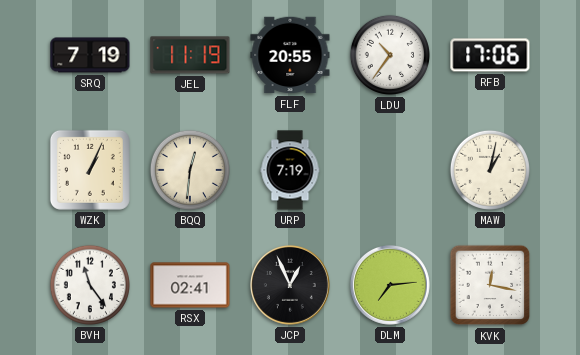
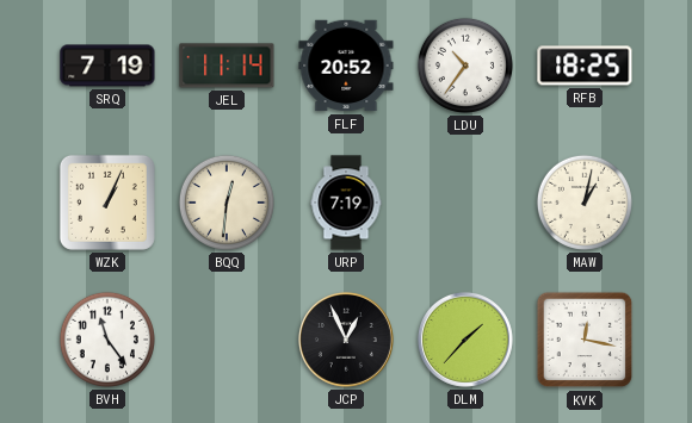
JEL: 11:19 -> 11:14
FLF: 20:55 -> 20:52
RFB: 17:06 -> 18:25
RSX: 02:41 -> none
DLM: 7:14 -> 1:37
